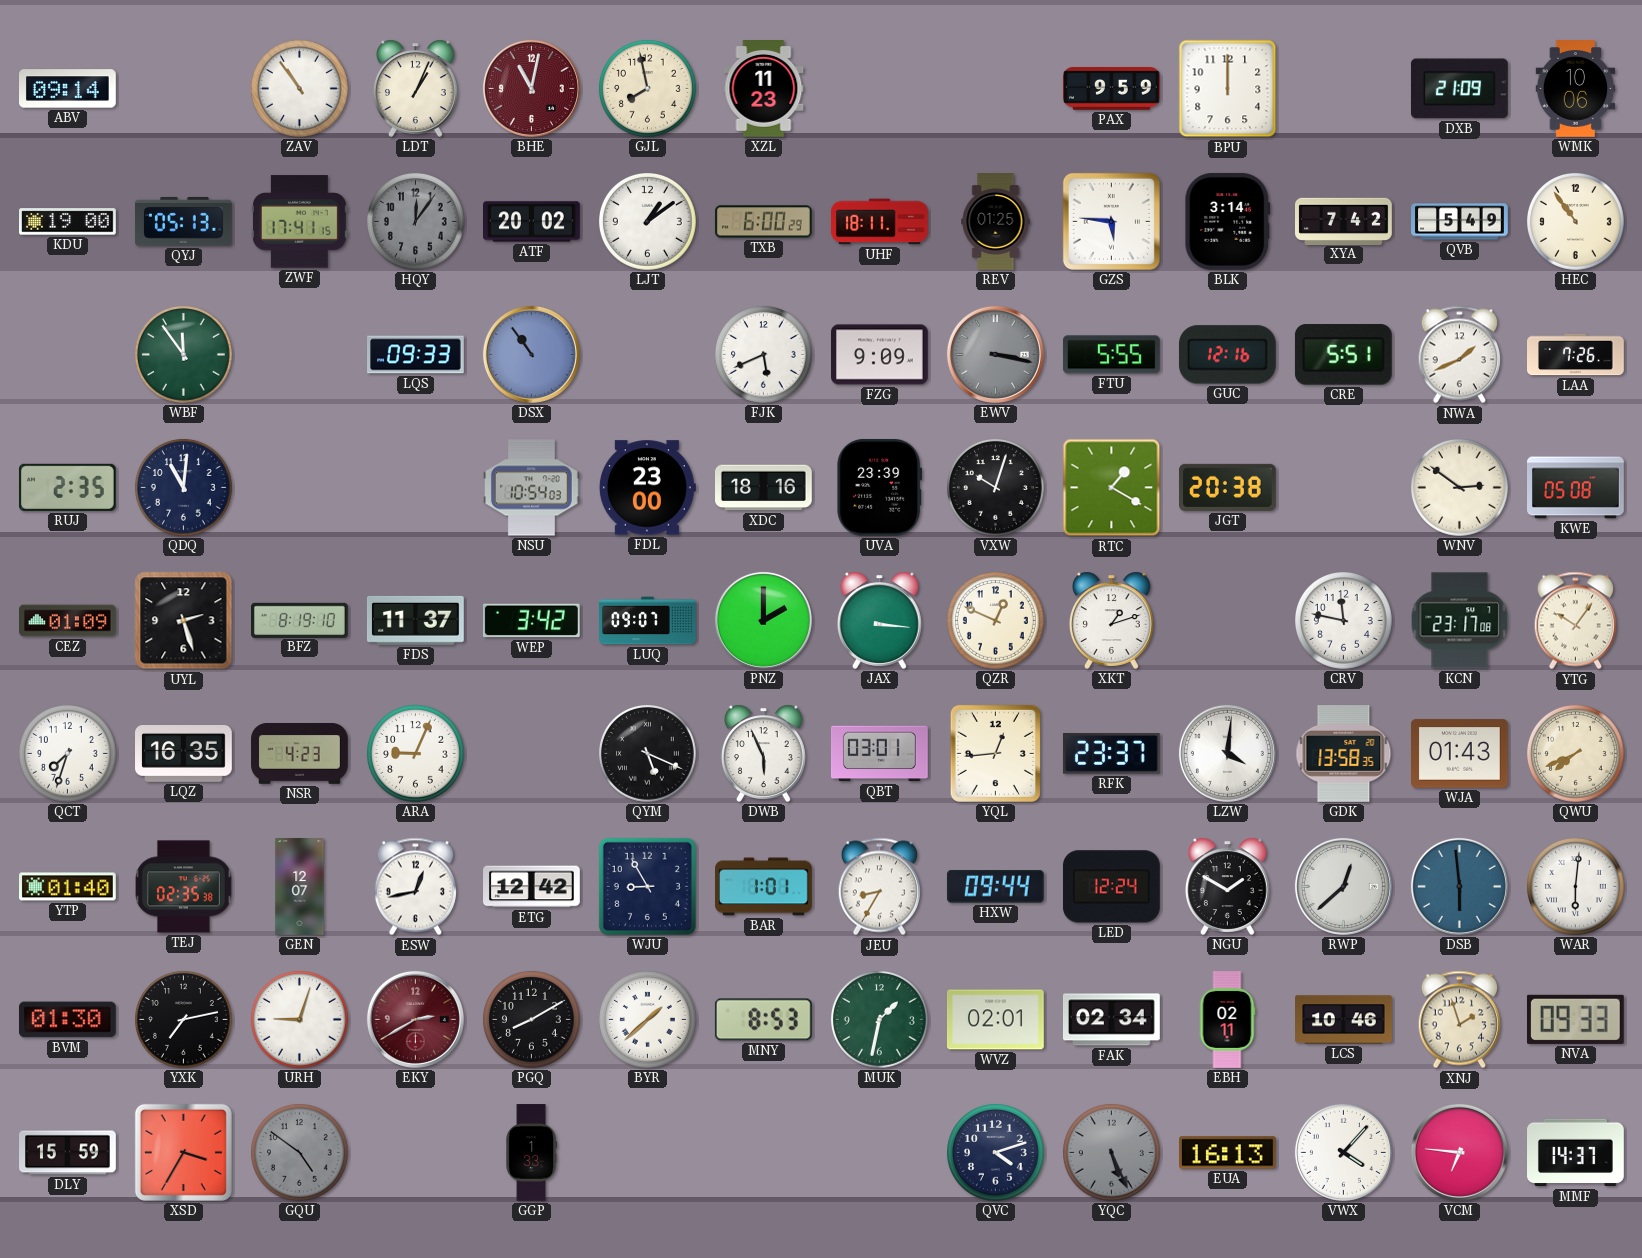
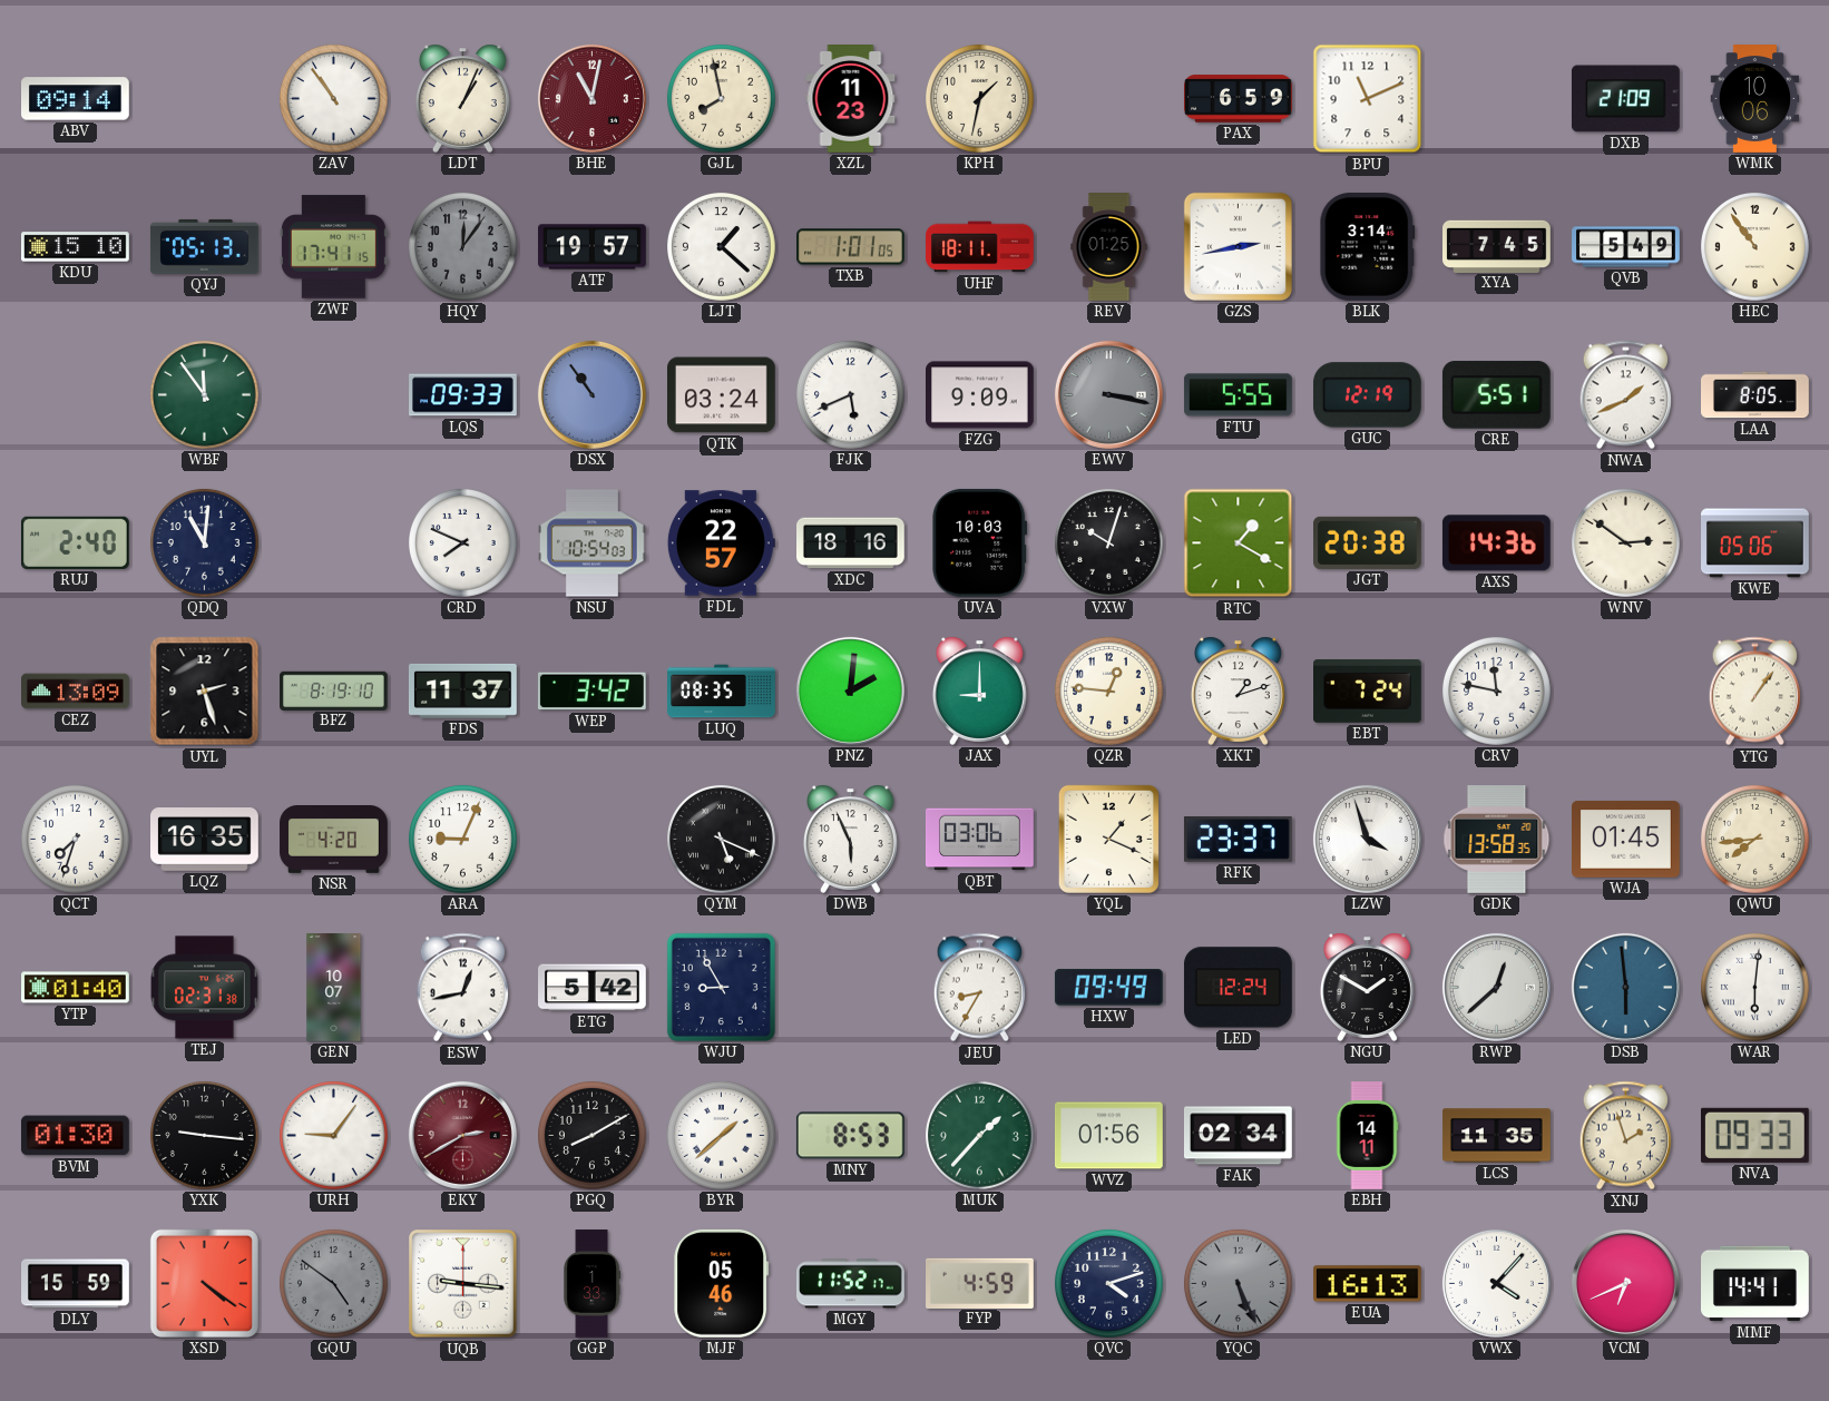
KPH: none -> 1:32
PAX: 9:59 -> 6:59
BPU: 12:00 -> 11:11
KDU: 19:00 -> 15:10
ATF: 20:02 -> 19:57
LJT: 1:09 -> 1:22
TXB: 6:00 -> 1:01
GZS: 5:46 -> 2:43
XYA: 7:42 -> 7:45
QTK: none -> 03:24
GUC: 12:16 -> 12:19
LAA: 7:26 -> 8:05
RUJ: 2:35 -> 2:40
CRD: none -> 7:49
FDL: 23:00 -> 22:57
UVA: 23:39 -> 10:03
AXS: none -> 14:36
KWE: 05:08 -> 05:06
CEZ: 01:09 -> 13:09
LUQ: 09:07 -> 08:35
PNZ: 2:00 -> 2:01
JAX: 3:16 -> 9:00
QZR: 12:49 -> 12:46
EBT: none -> 7:24
KCN: 23:17 -> none
YTG: 10:06 -> 1:06
NSR: 4:23 -> 4:20
QBT: 03:01 -> 03:06
YQL: 12:44 -> 1:19
LZW: 4:01 -> 3:57
WJA: 01:43 -> 01:45
QWU: 7:41 -> 7:44
TEJ: 02:35 -> 02:31
GEN: 12:07 -> 10:07
ETG: 12:42 -> 5:42
BAR: 1:01 -> none
HXW: 09:44 -> 09:49
YXK: 7:13 -> 9:16
URH: 9:03 -> 9:06
MUK: 1:32 -> 1:37
WVZ: 02:01 -> 01:56
EBH: 02:11 -> 14:11
LCS: 10:46 -> 11:35
XSD: 3:35 -> 4:21
UQB: none -> 9:16
MJF: none -> 05:46
MGY: none -> 11:52
FYP: none -> 4:59
VCM: 6:46 -> 6:41
MMF: 14:37 -> 14:41
